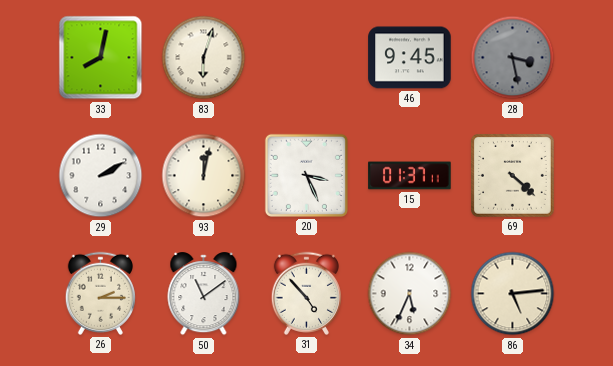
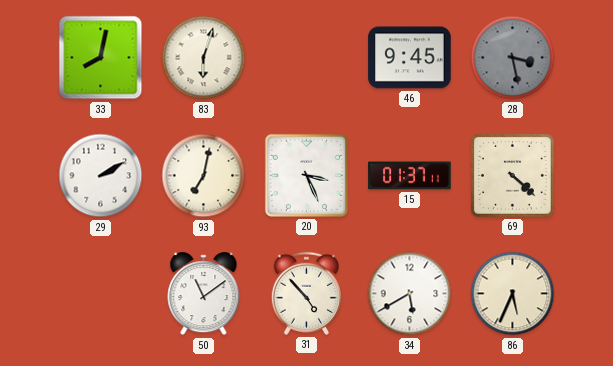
93: 12:02 -> 7:02
26: 2:15 -> none
34: 5:34 -> 5:40
86: 5:14 -> 5:34
